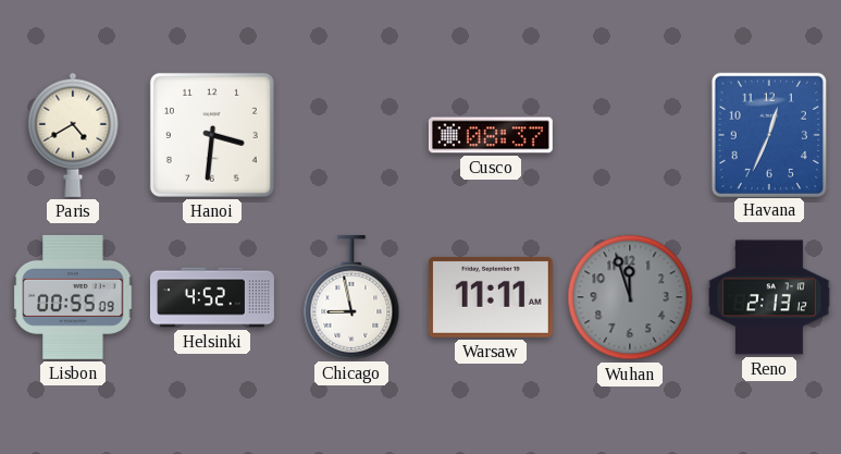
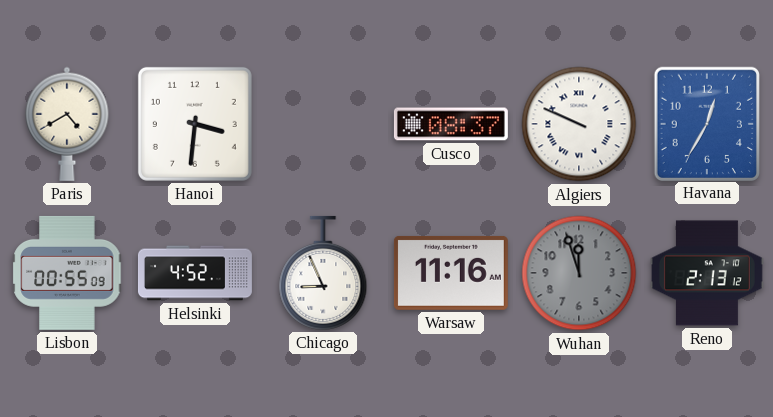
Algiers: none -> 9:49
Havana: 12:34 -> 12:35
Chicago: 8:58 -> 8:56
Warsaw: 11:11 -> 11:16
